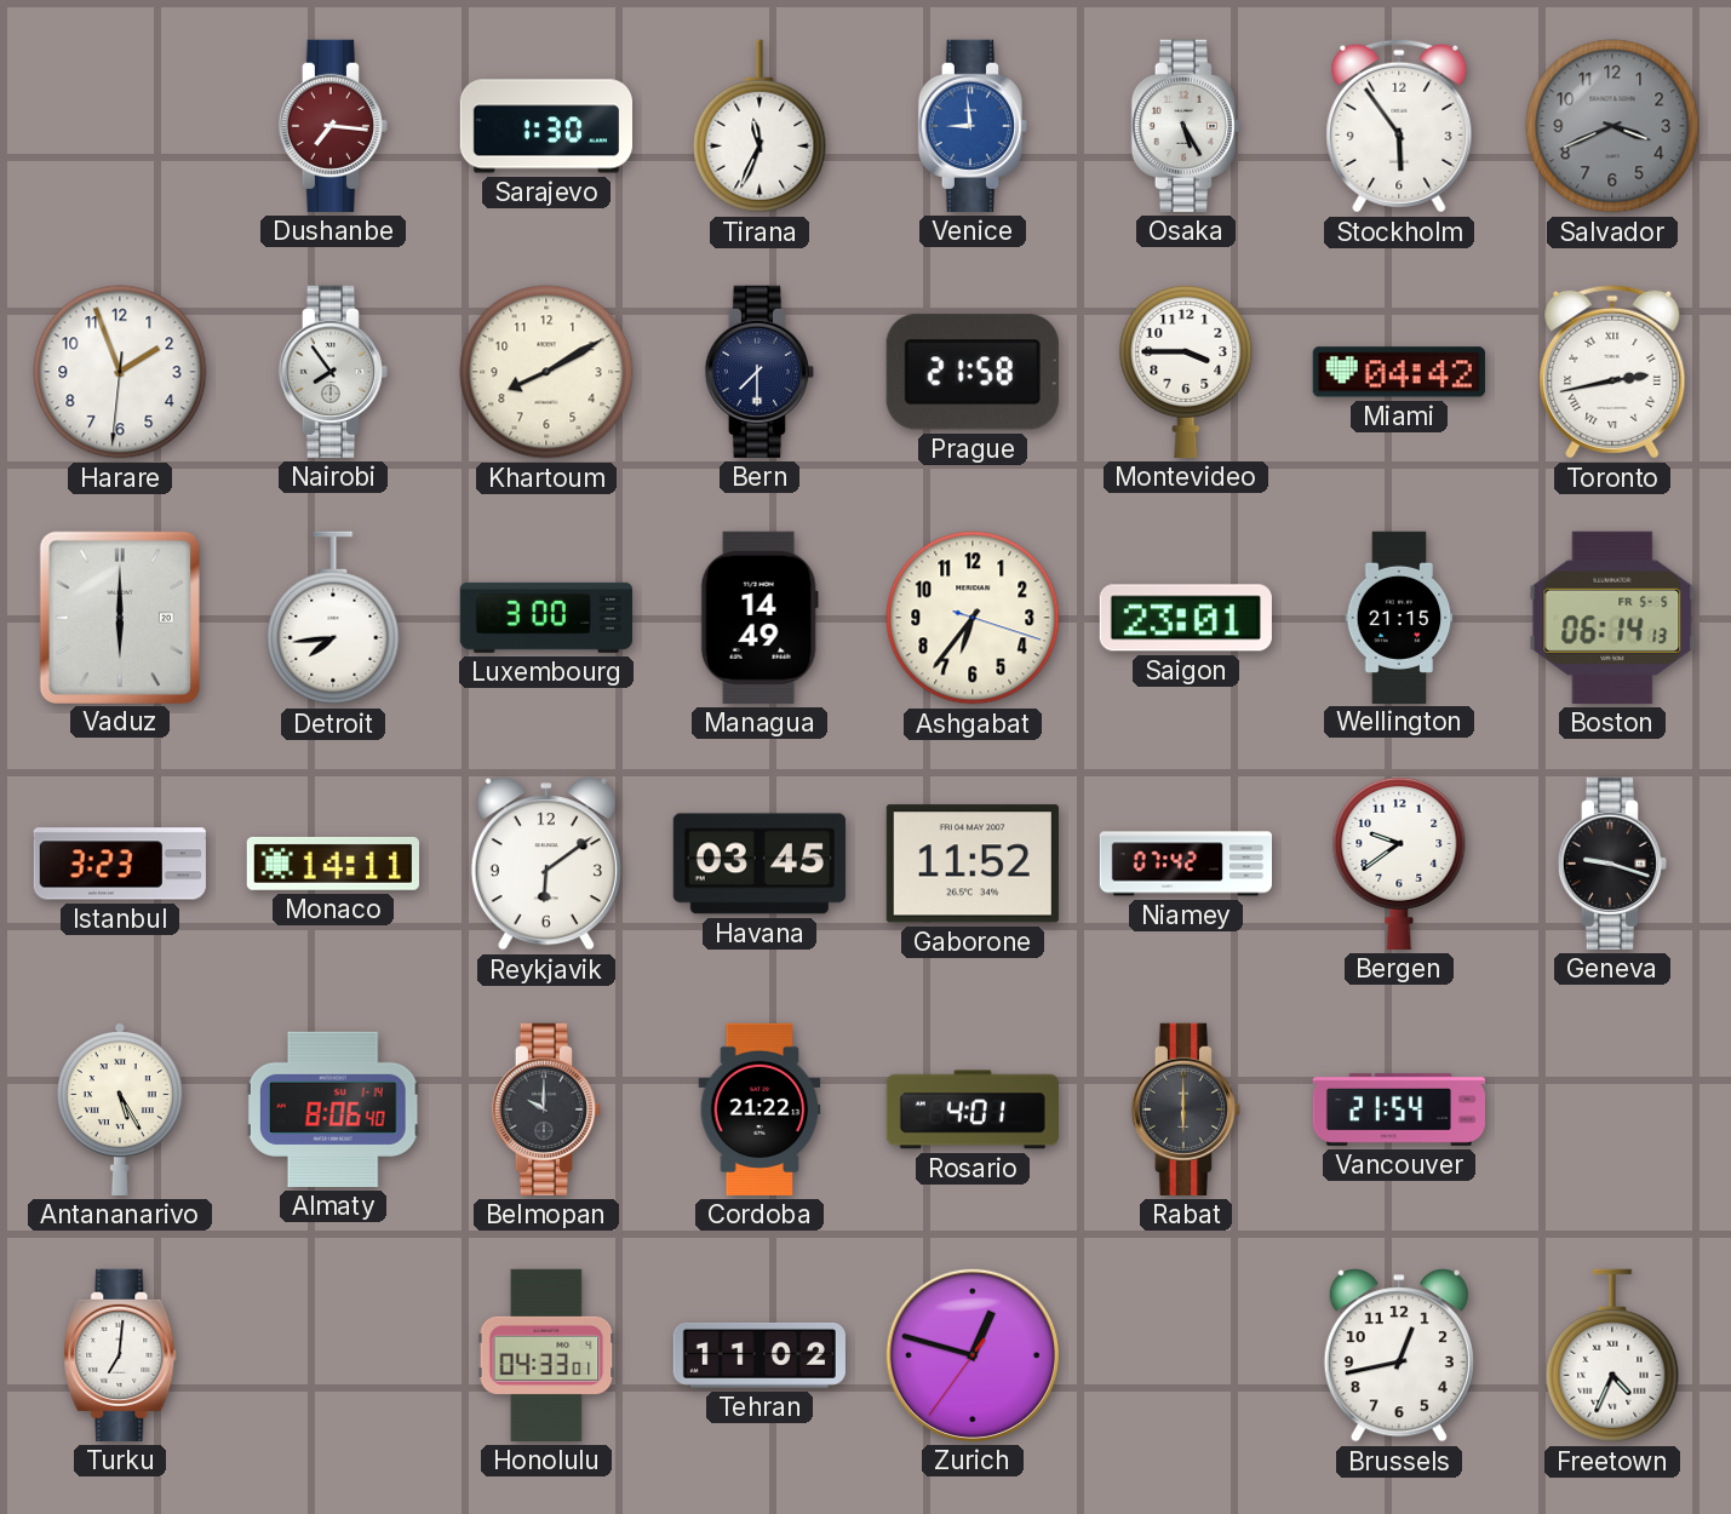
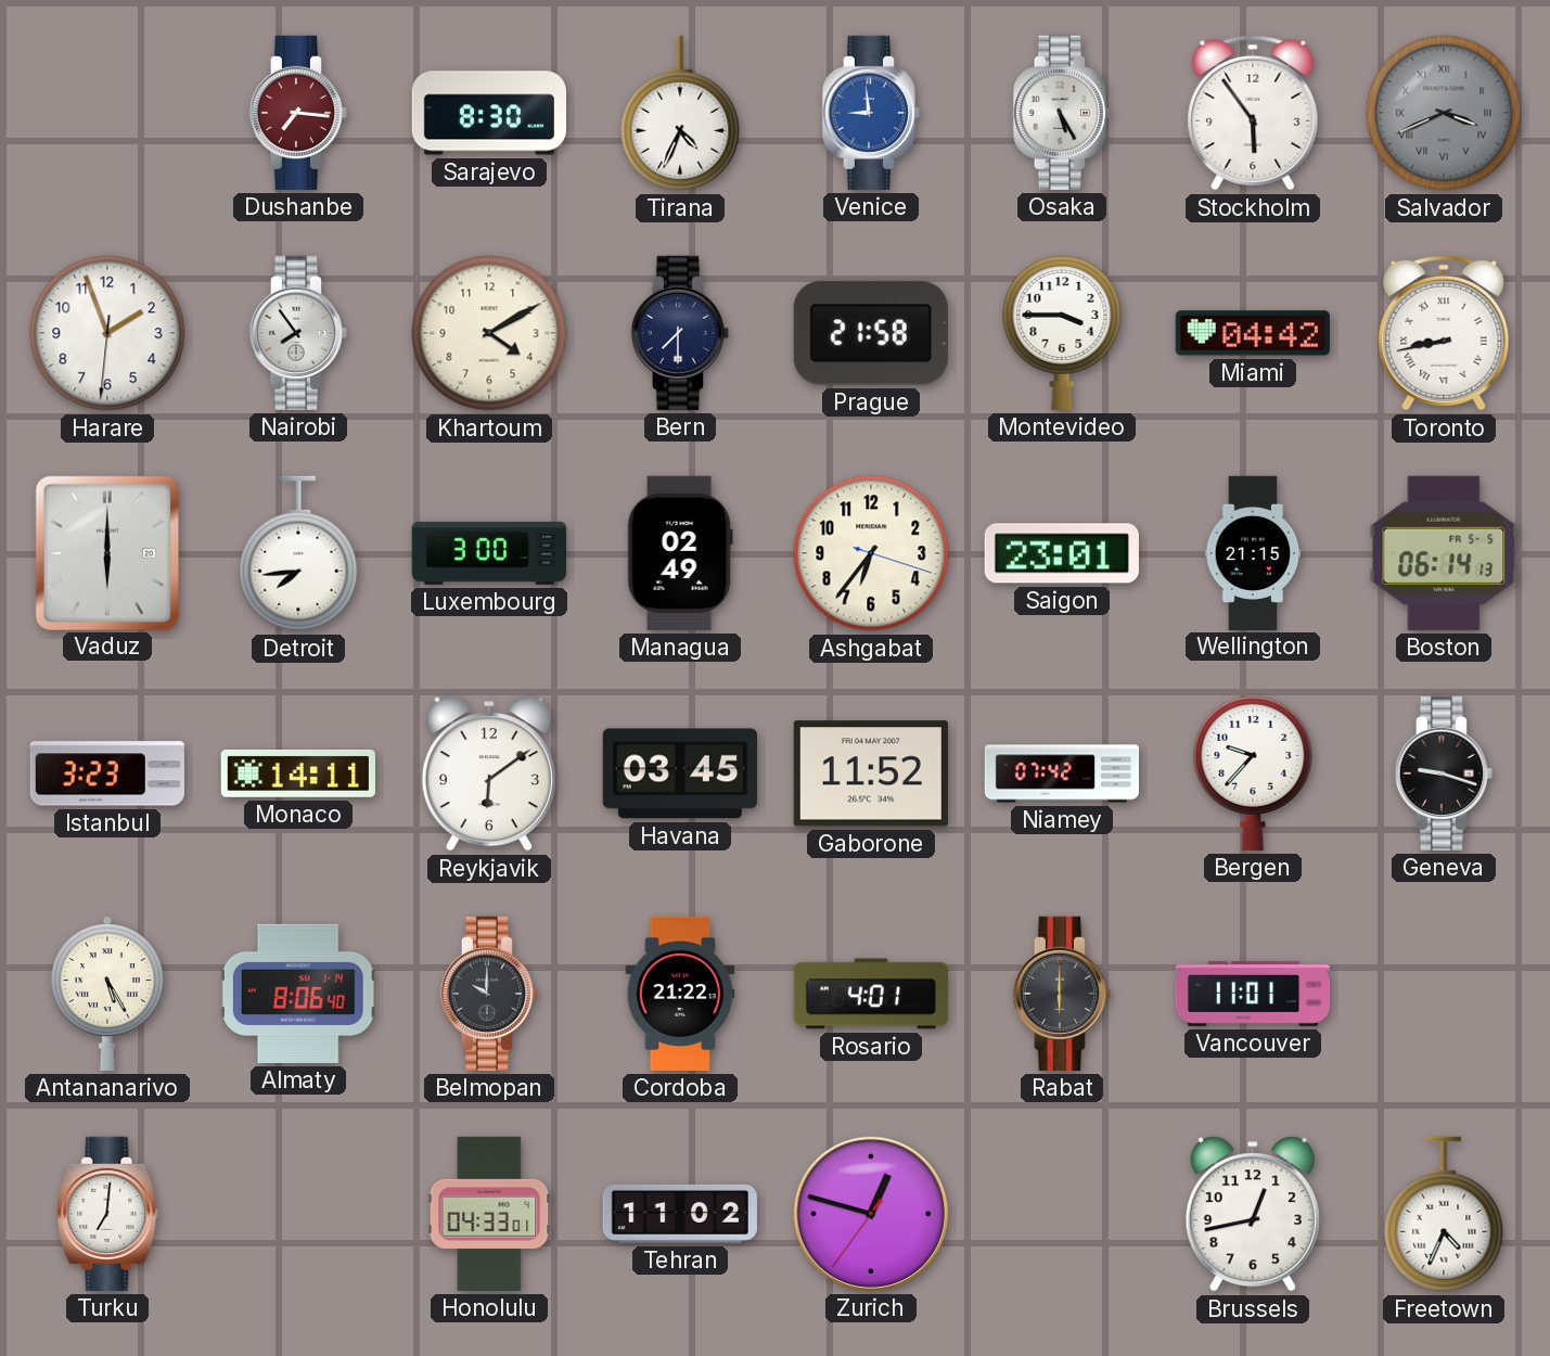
Sarajevo: 1:30 -> 8:30
Tirana: 11:34 -> 4:34
Salvador numerals: Arabic -> Roman
Khartoum: 8:10 -> 4:10
Toronto: 2:43 -> 8:43
Managua: 14:49 -> 02:49
Bergen: 9:39 -> 9:37
Vancouver: 21:54 -> 11:01
